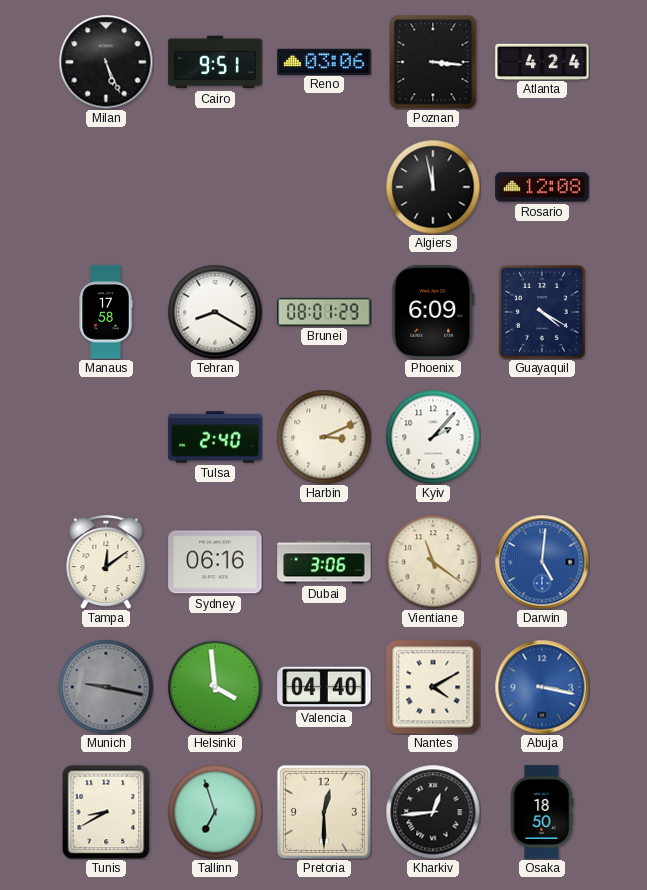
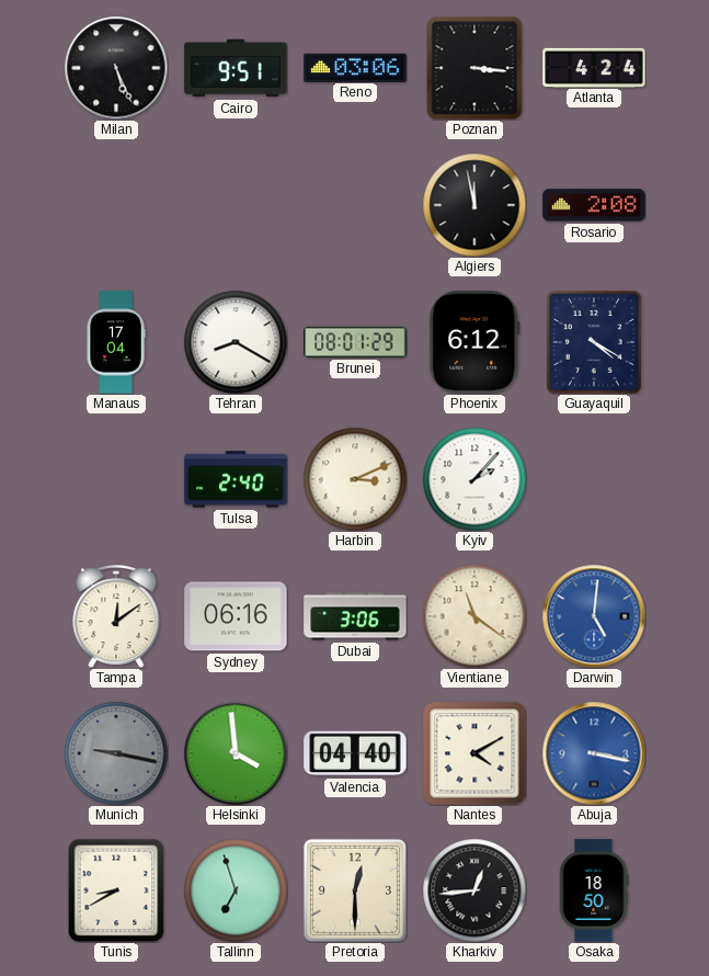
Rosario: 12:08 -> 2:08
Manaus: 17:58 -> 17:04
Phoenix: 6:09 -> 6:12
